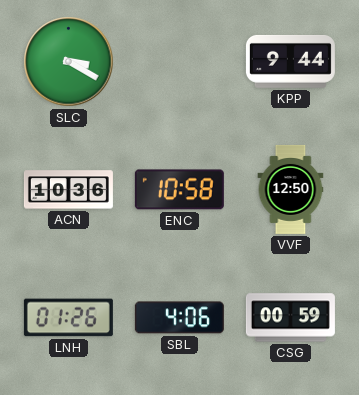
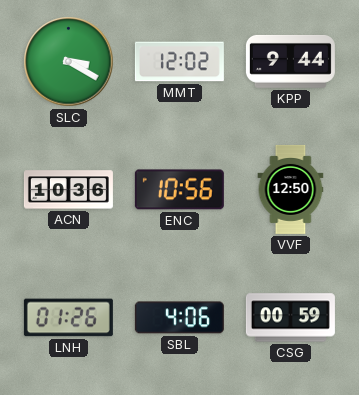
MMT: none -> 12:02
ENC: 10:58 -> 10:56
